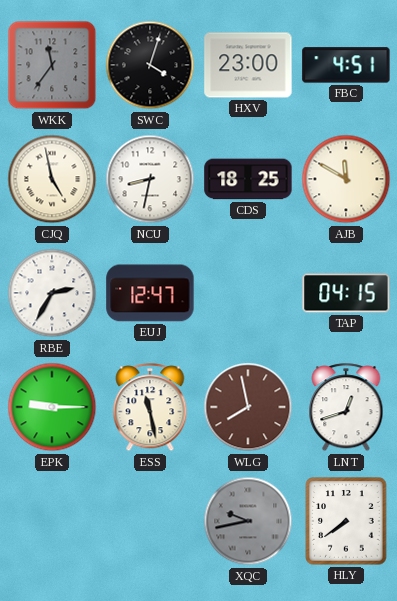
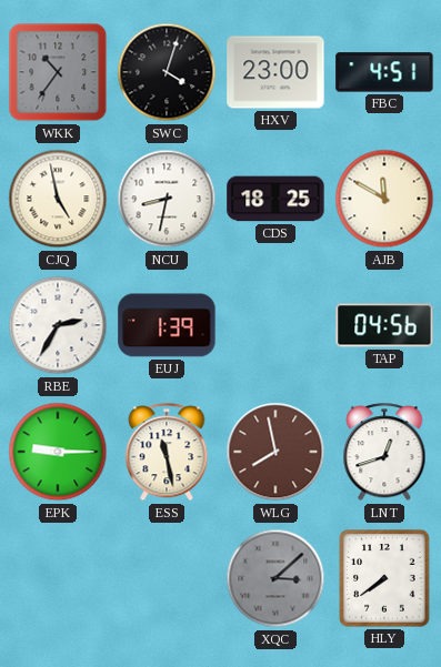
WKK: 11:36 -> 10:36
EUJ: 12:47 -> 1:39
TAP: 04:15 -> 04:56
XQC: 9:43 -> 3:08
